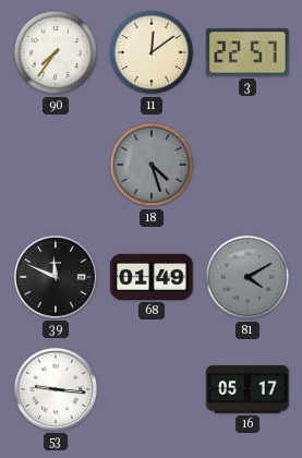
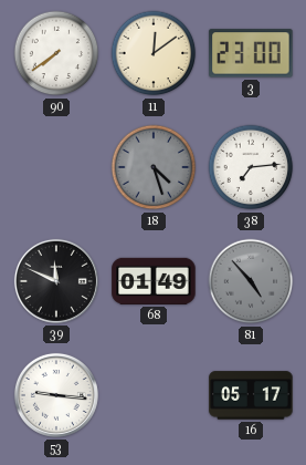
90: 7:36 -> 7:39
3: 22:57 -> 23:00
38: none -> 7:14
81: 4:10 -> 4:53
